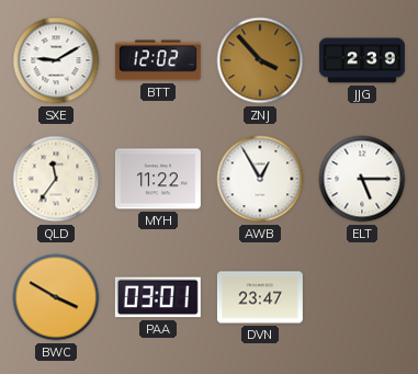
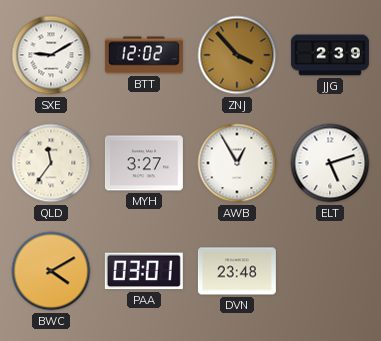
MYH: 11:22 -> 3:27
ELT: 5:15 -> 5:12
BWC: 3:50 -> 4:10
DVN: 23:47 -> 23:48
